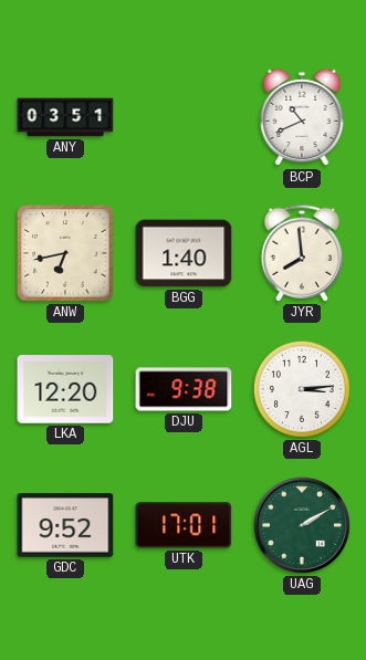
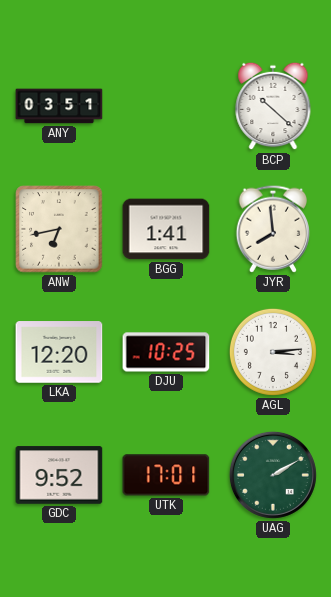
BCP: 10:41 -> 10:22
BGG: 1:40 -> 1:41
DJU: 9:38 -> 10:25
